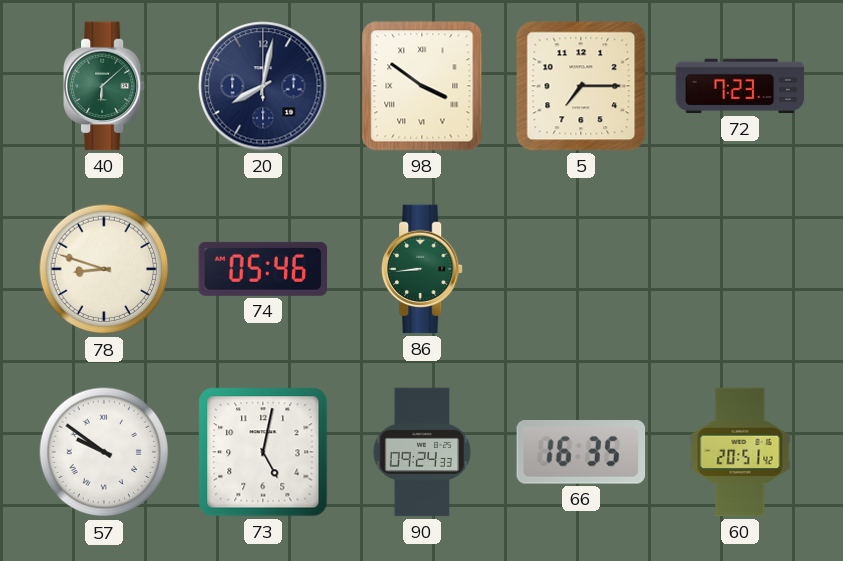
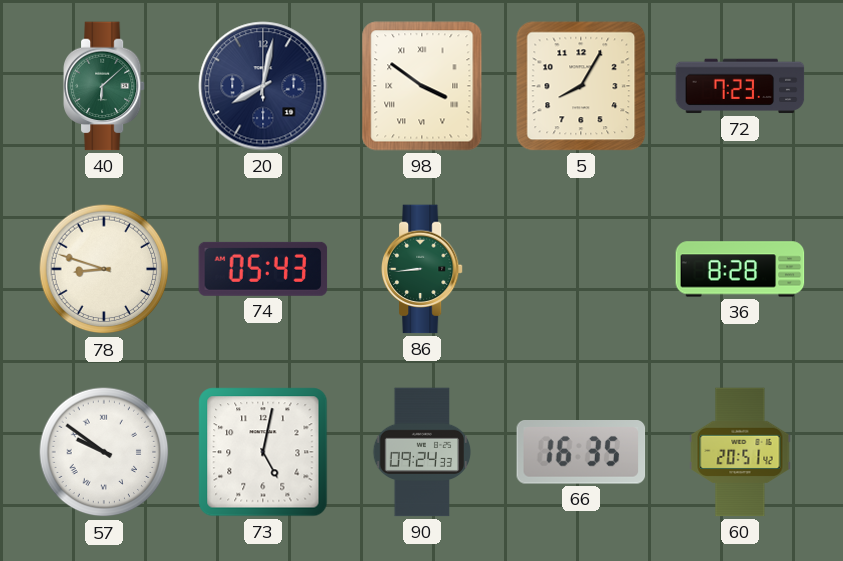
5: 7:15 -> 8:05
74: 05:46 -> 05:43
36: none -> 8:28
